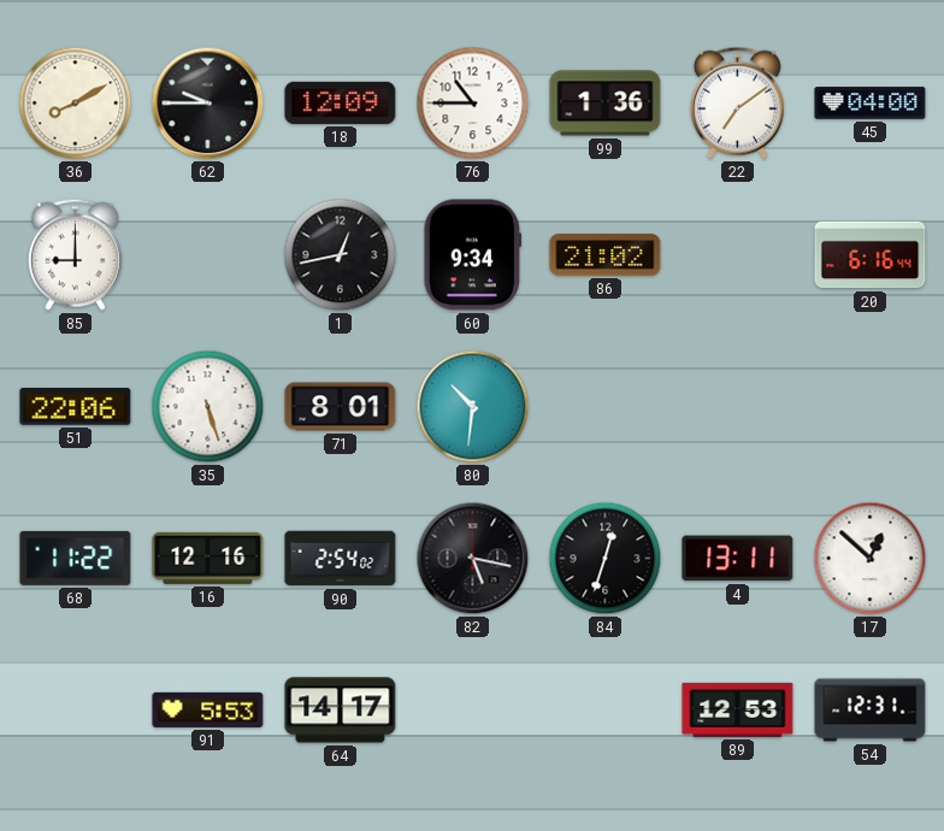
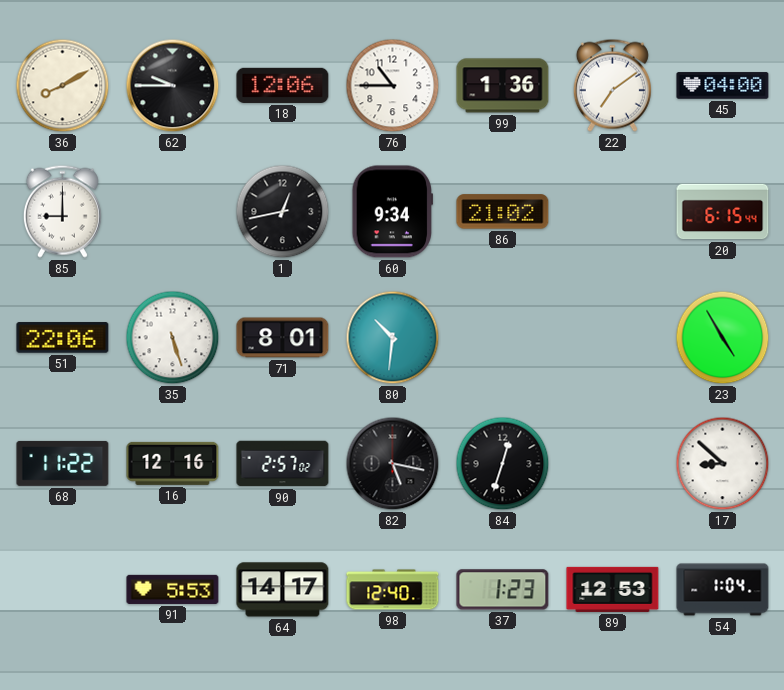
18: 12:09 -> 12:06
20: 6:16 -> 6:15
23: none -> 4:55
90: 2:54 -> 2:57
4: 13:11 -> none
17: 12:52 -> 8:52
98: none -> 12:40
37: none -> 1:23
54: 12:31 -> 1:04
